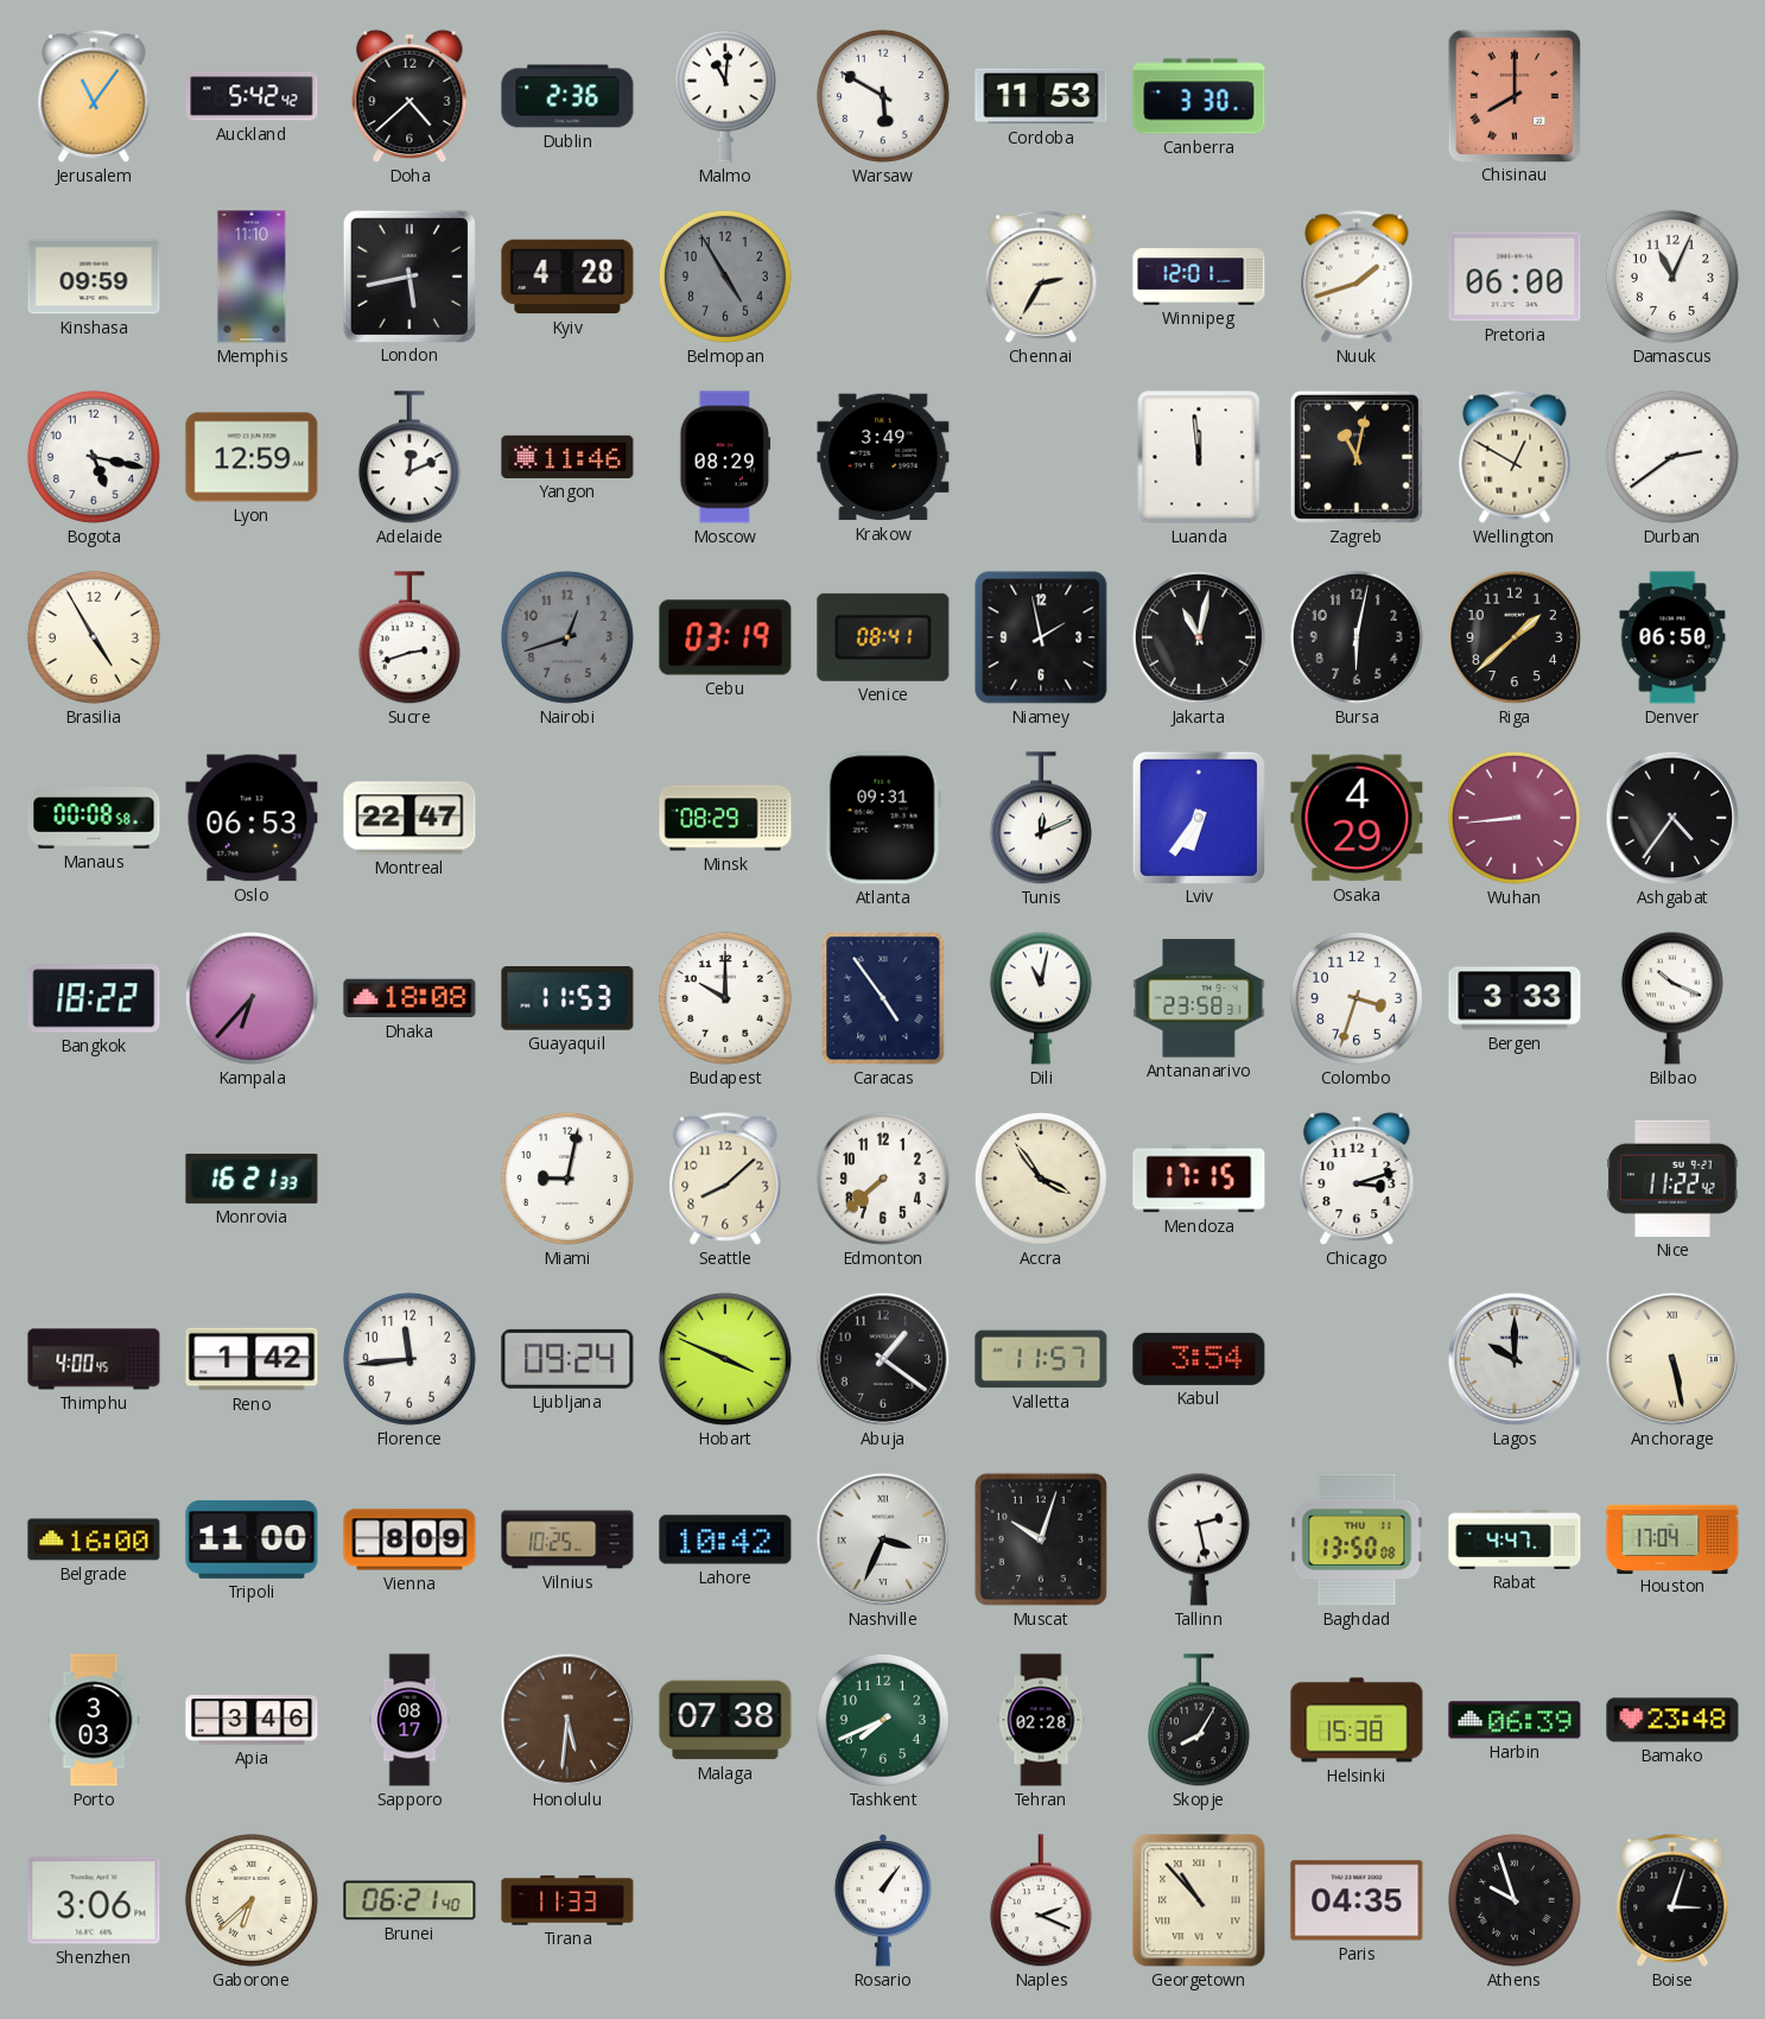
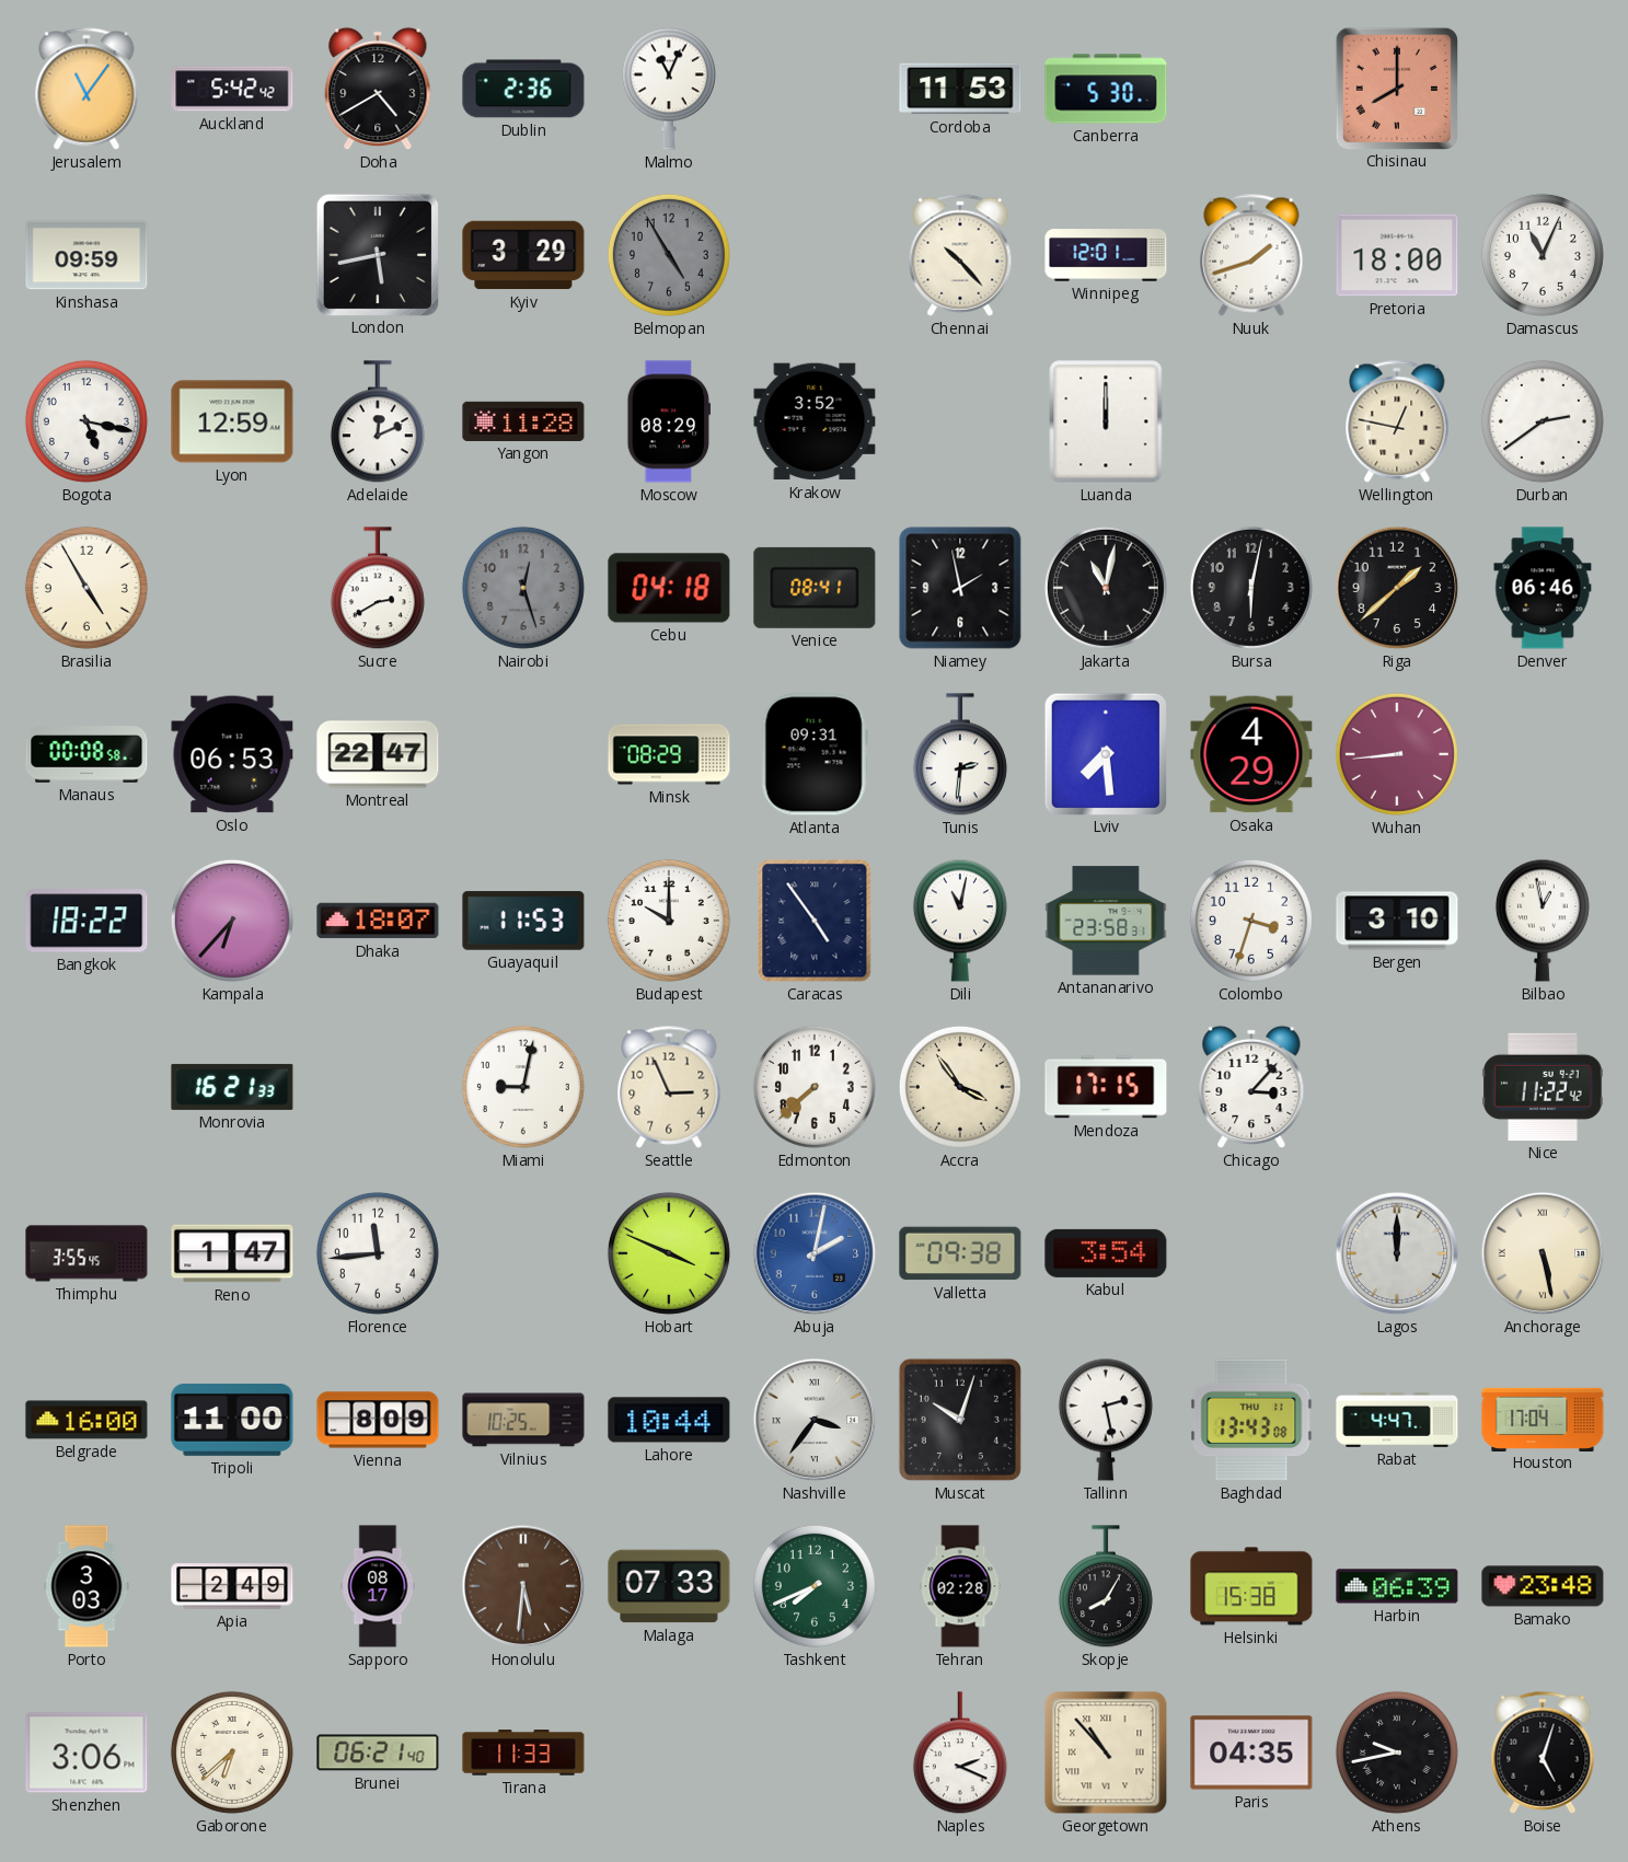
Doha: 4:38 -> 4:40
Malmo: 11:01 -> 11:04
Warsaw: 5:50 -> none
Canberra: 3:30 -> 5:30
Memphis: 11:10 -> none
Kyiv: 4:28 -> 3:29
Chennai: 2:35 -> 10:23
Pretoria: 06:00 -> 18:00
Yangon: 11:46 -> 11:28
Krakow: 3:49 -> 3:52
Luanda: 11:59 -> 12:00
Zagreb: 11:02 -> none
Wellington: 12:50 -> 12:47
Sucre: 2:42 -> 2:40
Nairobi: 12:42 -> 12:27
Cebu: 03:19 -> 04:18
Denver: 06:50 -> 06:46
Tunis: 12:11 -> 2:31
Lviv: 6:36 -> 7:29
Ashgabat: 4:36 -> none
Dhaka: 18:08 -> 18:07
Bergen: 3:33 -> 3:10
Bilbao: 10:19 -> 12:58
Seattle: 8:08 -> 2:56
Chicago: 3:12 -> 3:07
Thimphu: 4:00 -> 3:55
Reno: 1:42 -> 1:47
Ljubljana: 09:24 -> none
Abuja: 1:21 -> 2:02
Abuja dial: black -> blue
Valletta: 11:57 -> 09:38
Lagos: 10:00 -> 12:00
Lahore: 10:42 -> 10:44
Nashville: 3:34 -> 3:36
Baghdad: 13:50 -> 13:43
Apia: 3:46 -> 2:49
Malaga: 07:38 -> 07:33
Rosario: 1:06 -> none
Athens: 9:57 -> 9:43
Boise: 3:03 -> 5:03
